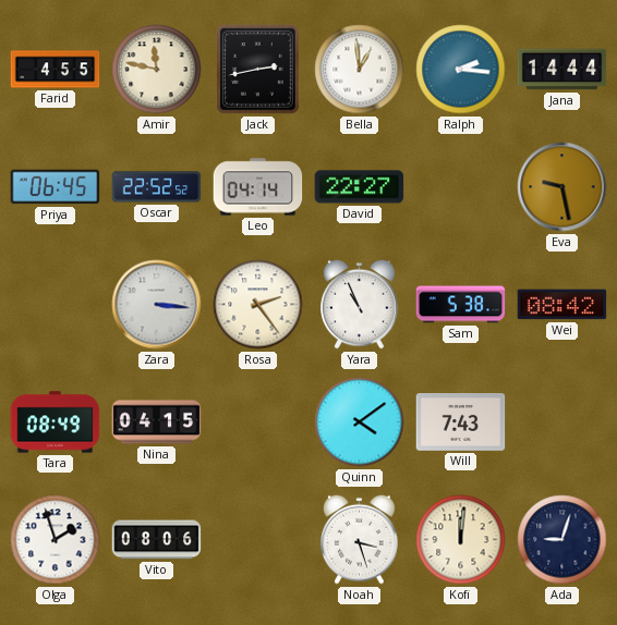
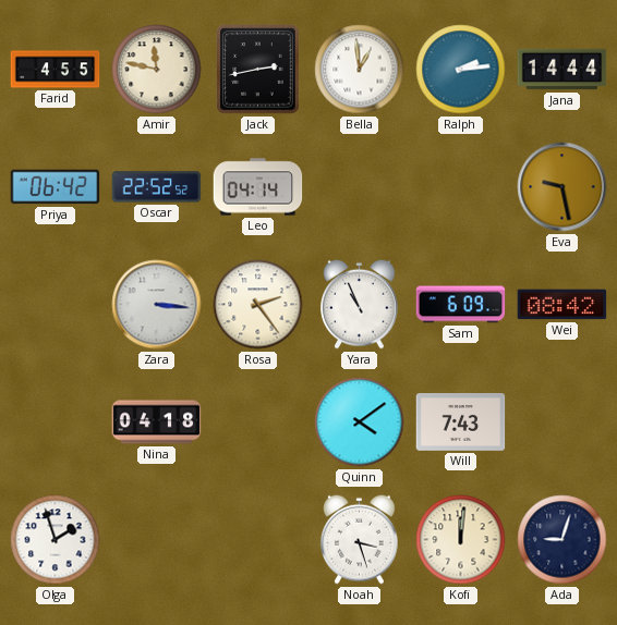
Ralph: 2:16 -> 2:14
Priya: 06:45 -> 06:42
David: 22:27 -> none
Sam: 5:38 -> 6:09
Tara: 08:49 -> none
Nina: 04:15 -> 04:18
Vito: 08:06 -> none
